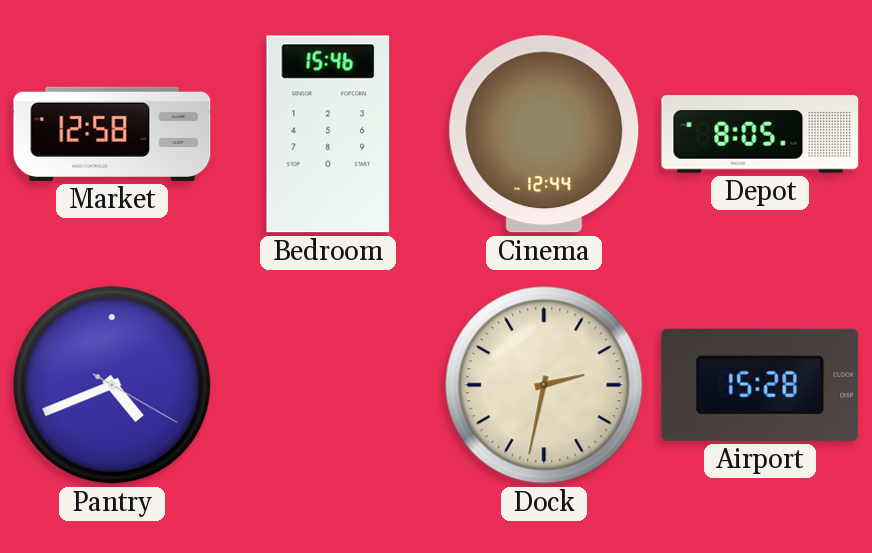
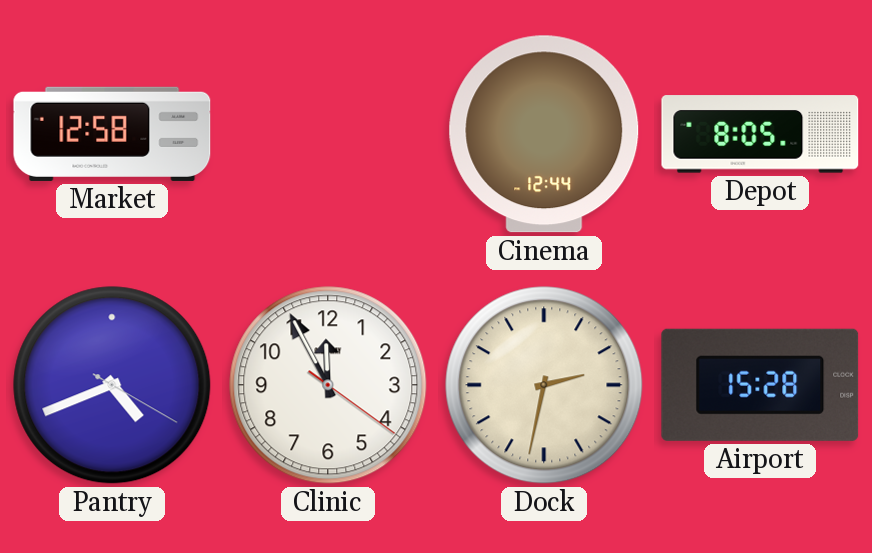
Bedroom: 15:46 -> none
Clinic: none -> 11:55
